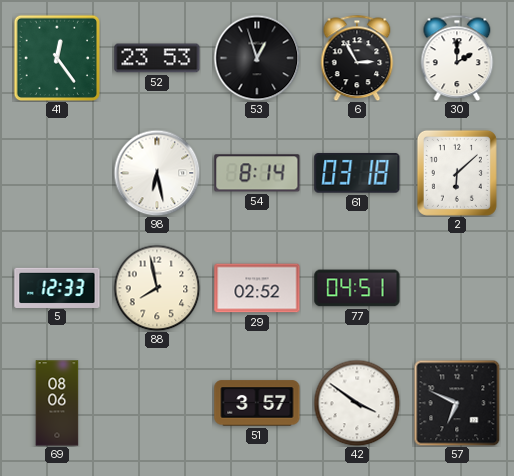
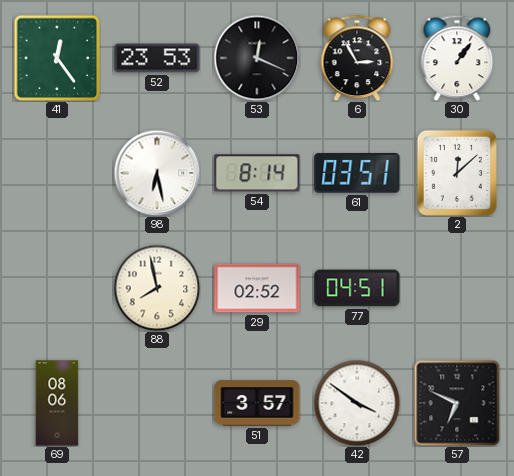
53: 12:57 -> 12:19
30: 2:00 -> 1:06
61: 03:18 -> 03:51
2: 6:08 -> 12:08
5: 12:33 -> none
